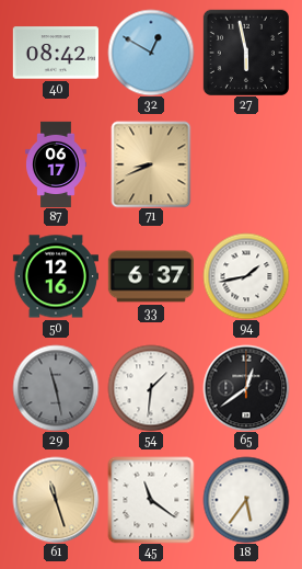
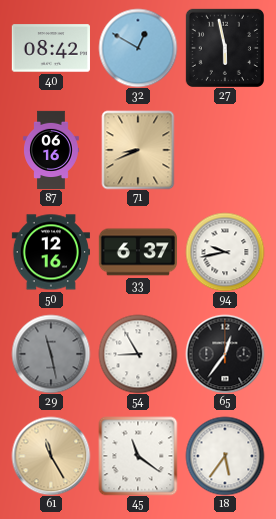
87: 06:17 -> 06:16
94: 1:43 -> 9:43
54: 1:31 -> 8:55
65: 12:39 -> 12:36
61: 11:27 -> 11:25
